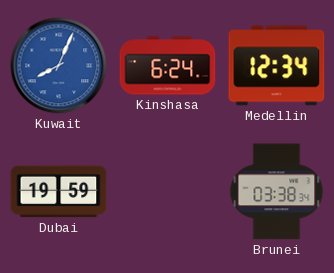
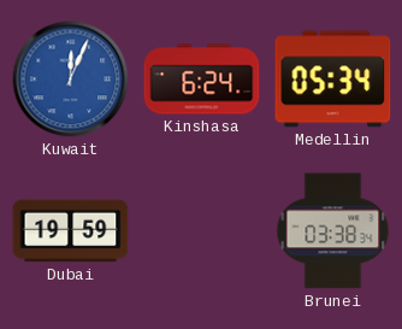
Kuwait: 8:04 -> 12:04
Medellin: 12:34 -> 05:34
